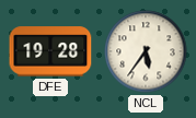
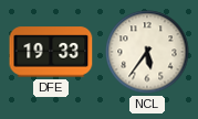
DFE: 19:28 -> 19:33
